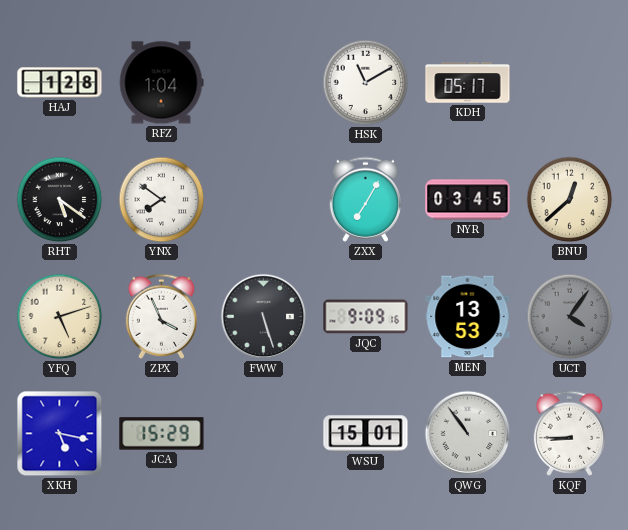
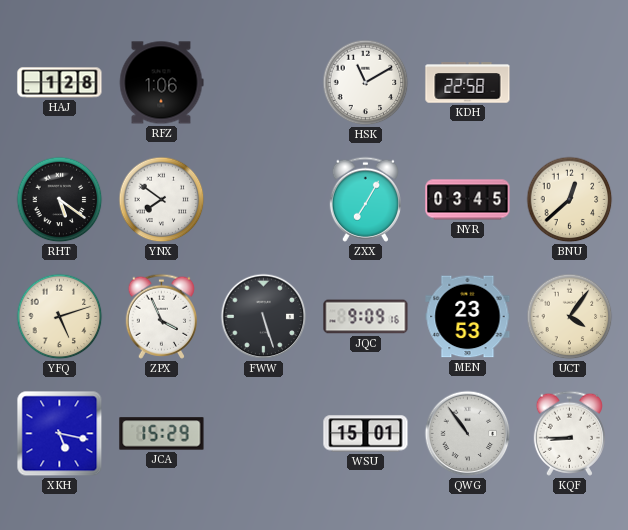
RFZ: 1:04 -> 1:06
KDH: 05:17 -> 22:58
MEN: 13:53 -> 23:53
UCT dial: grey -> cream
